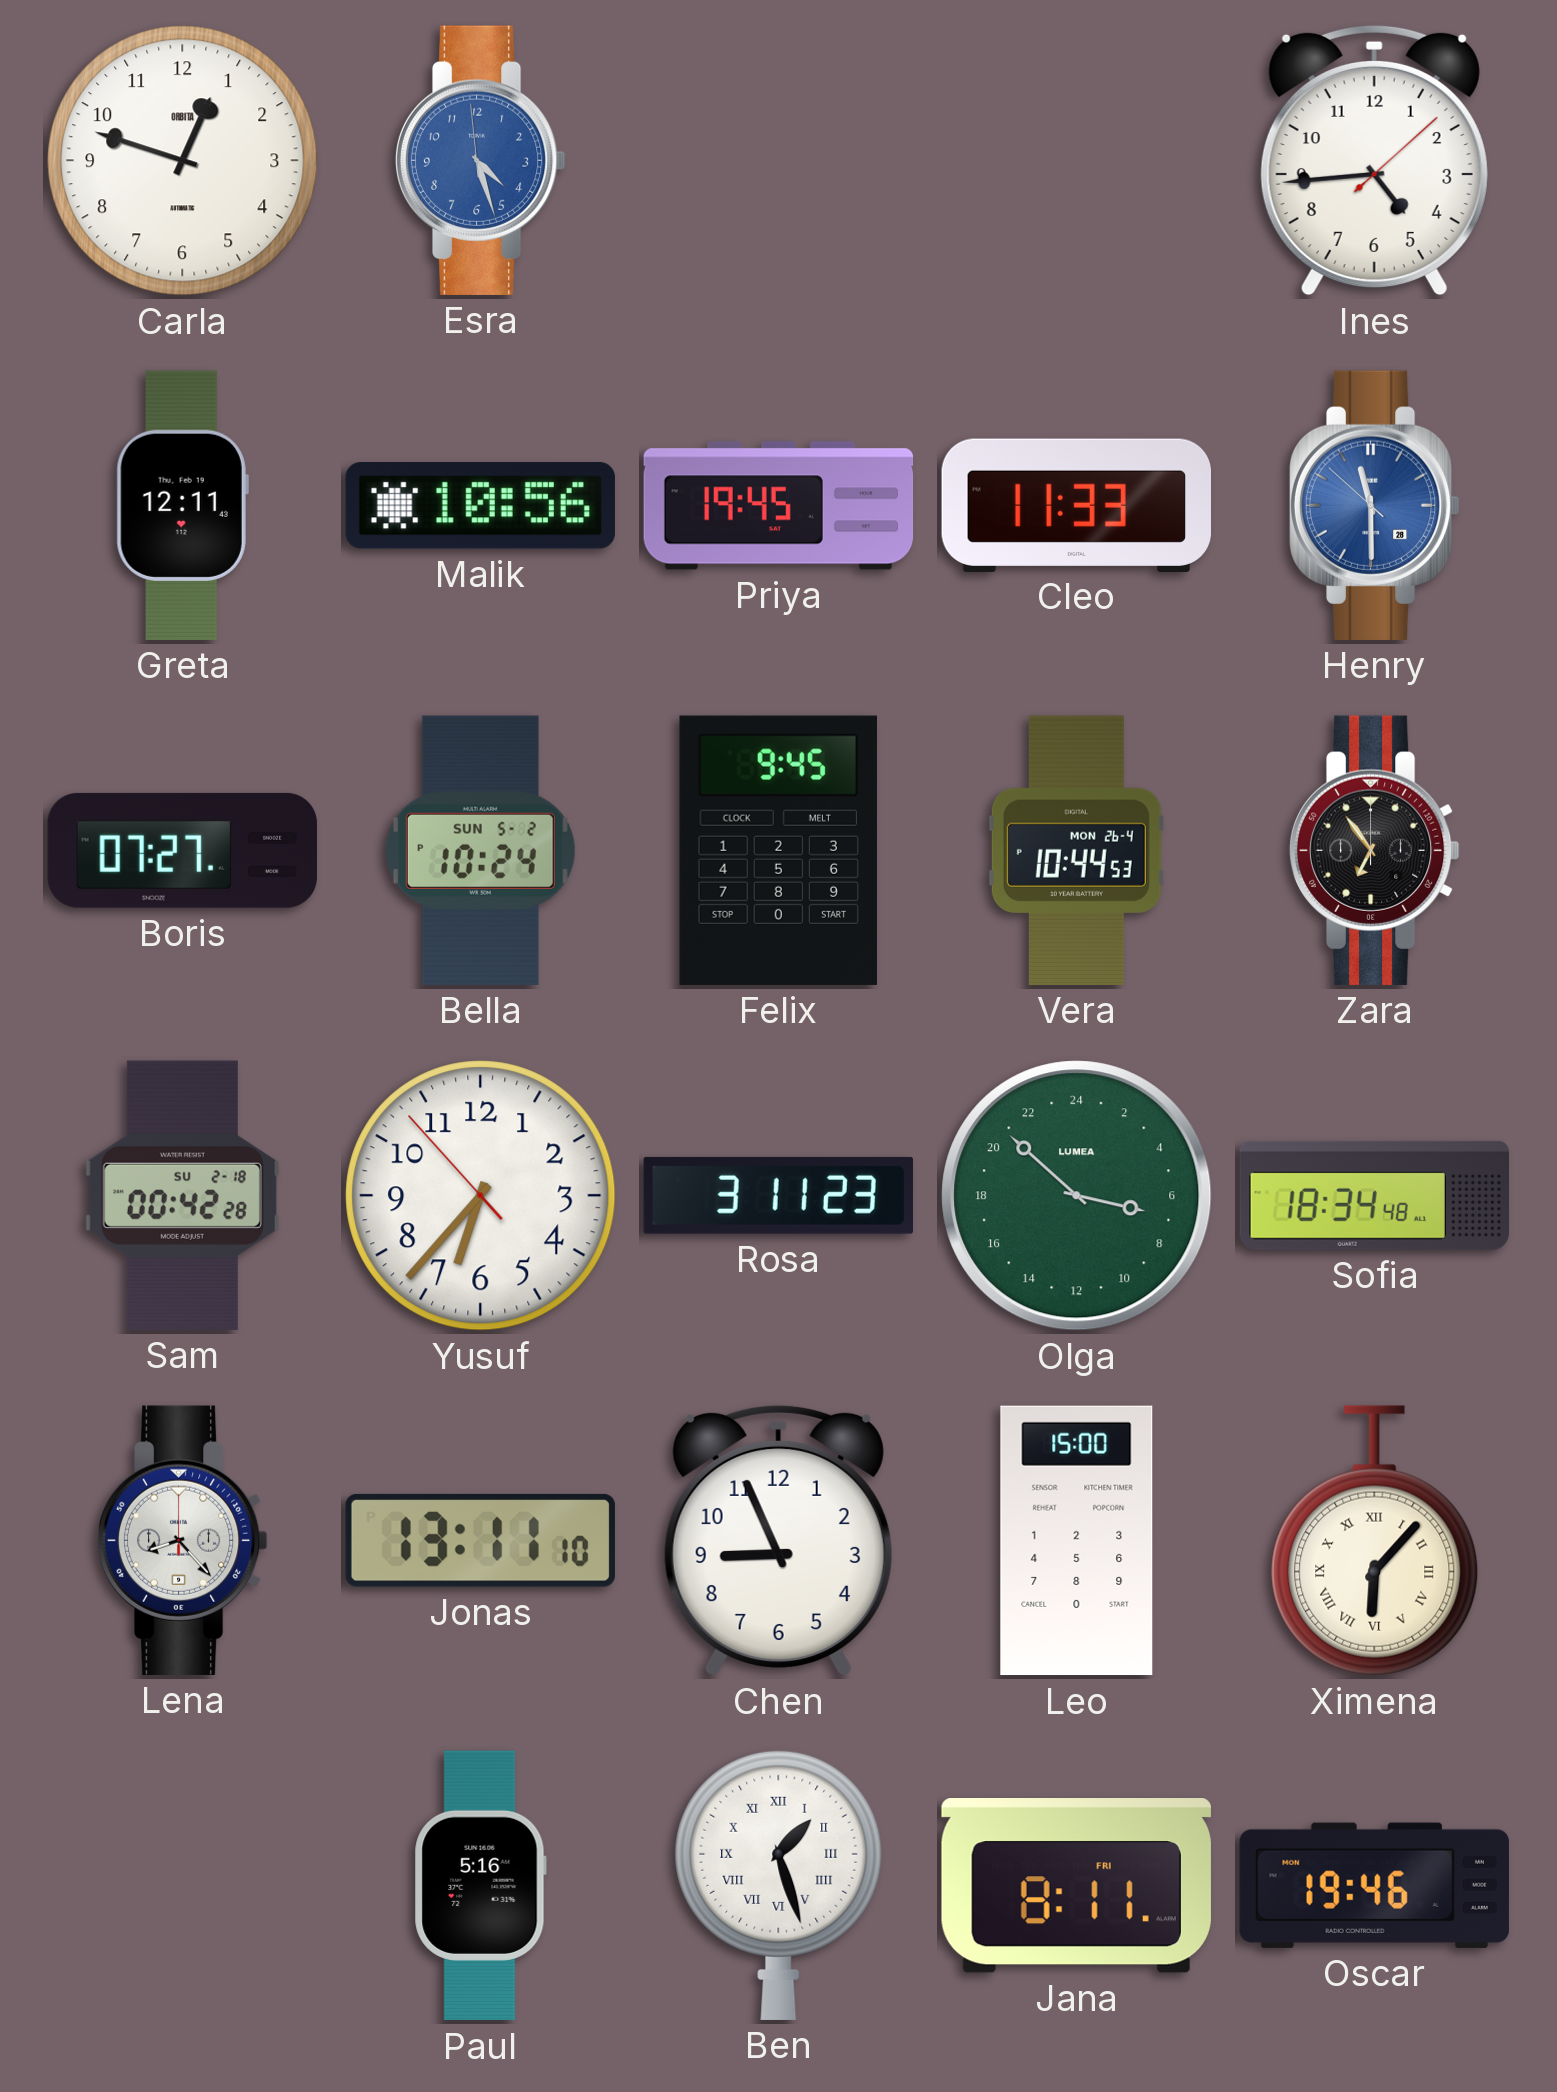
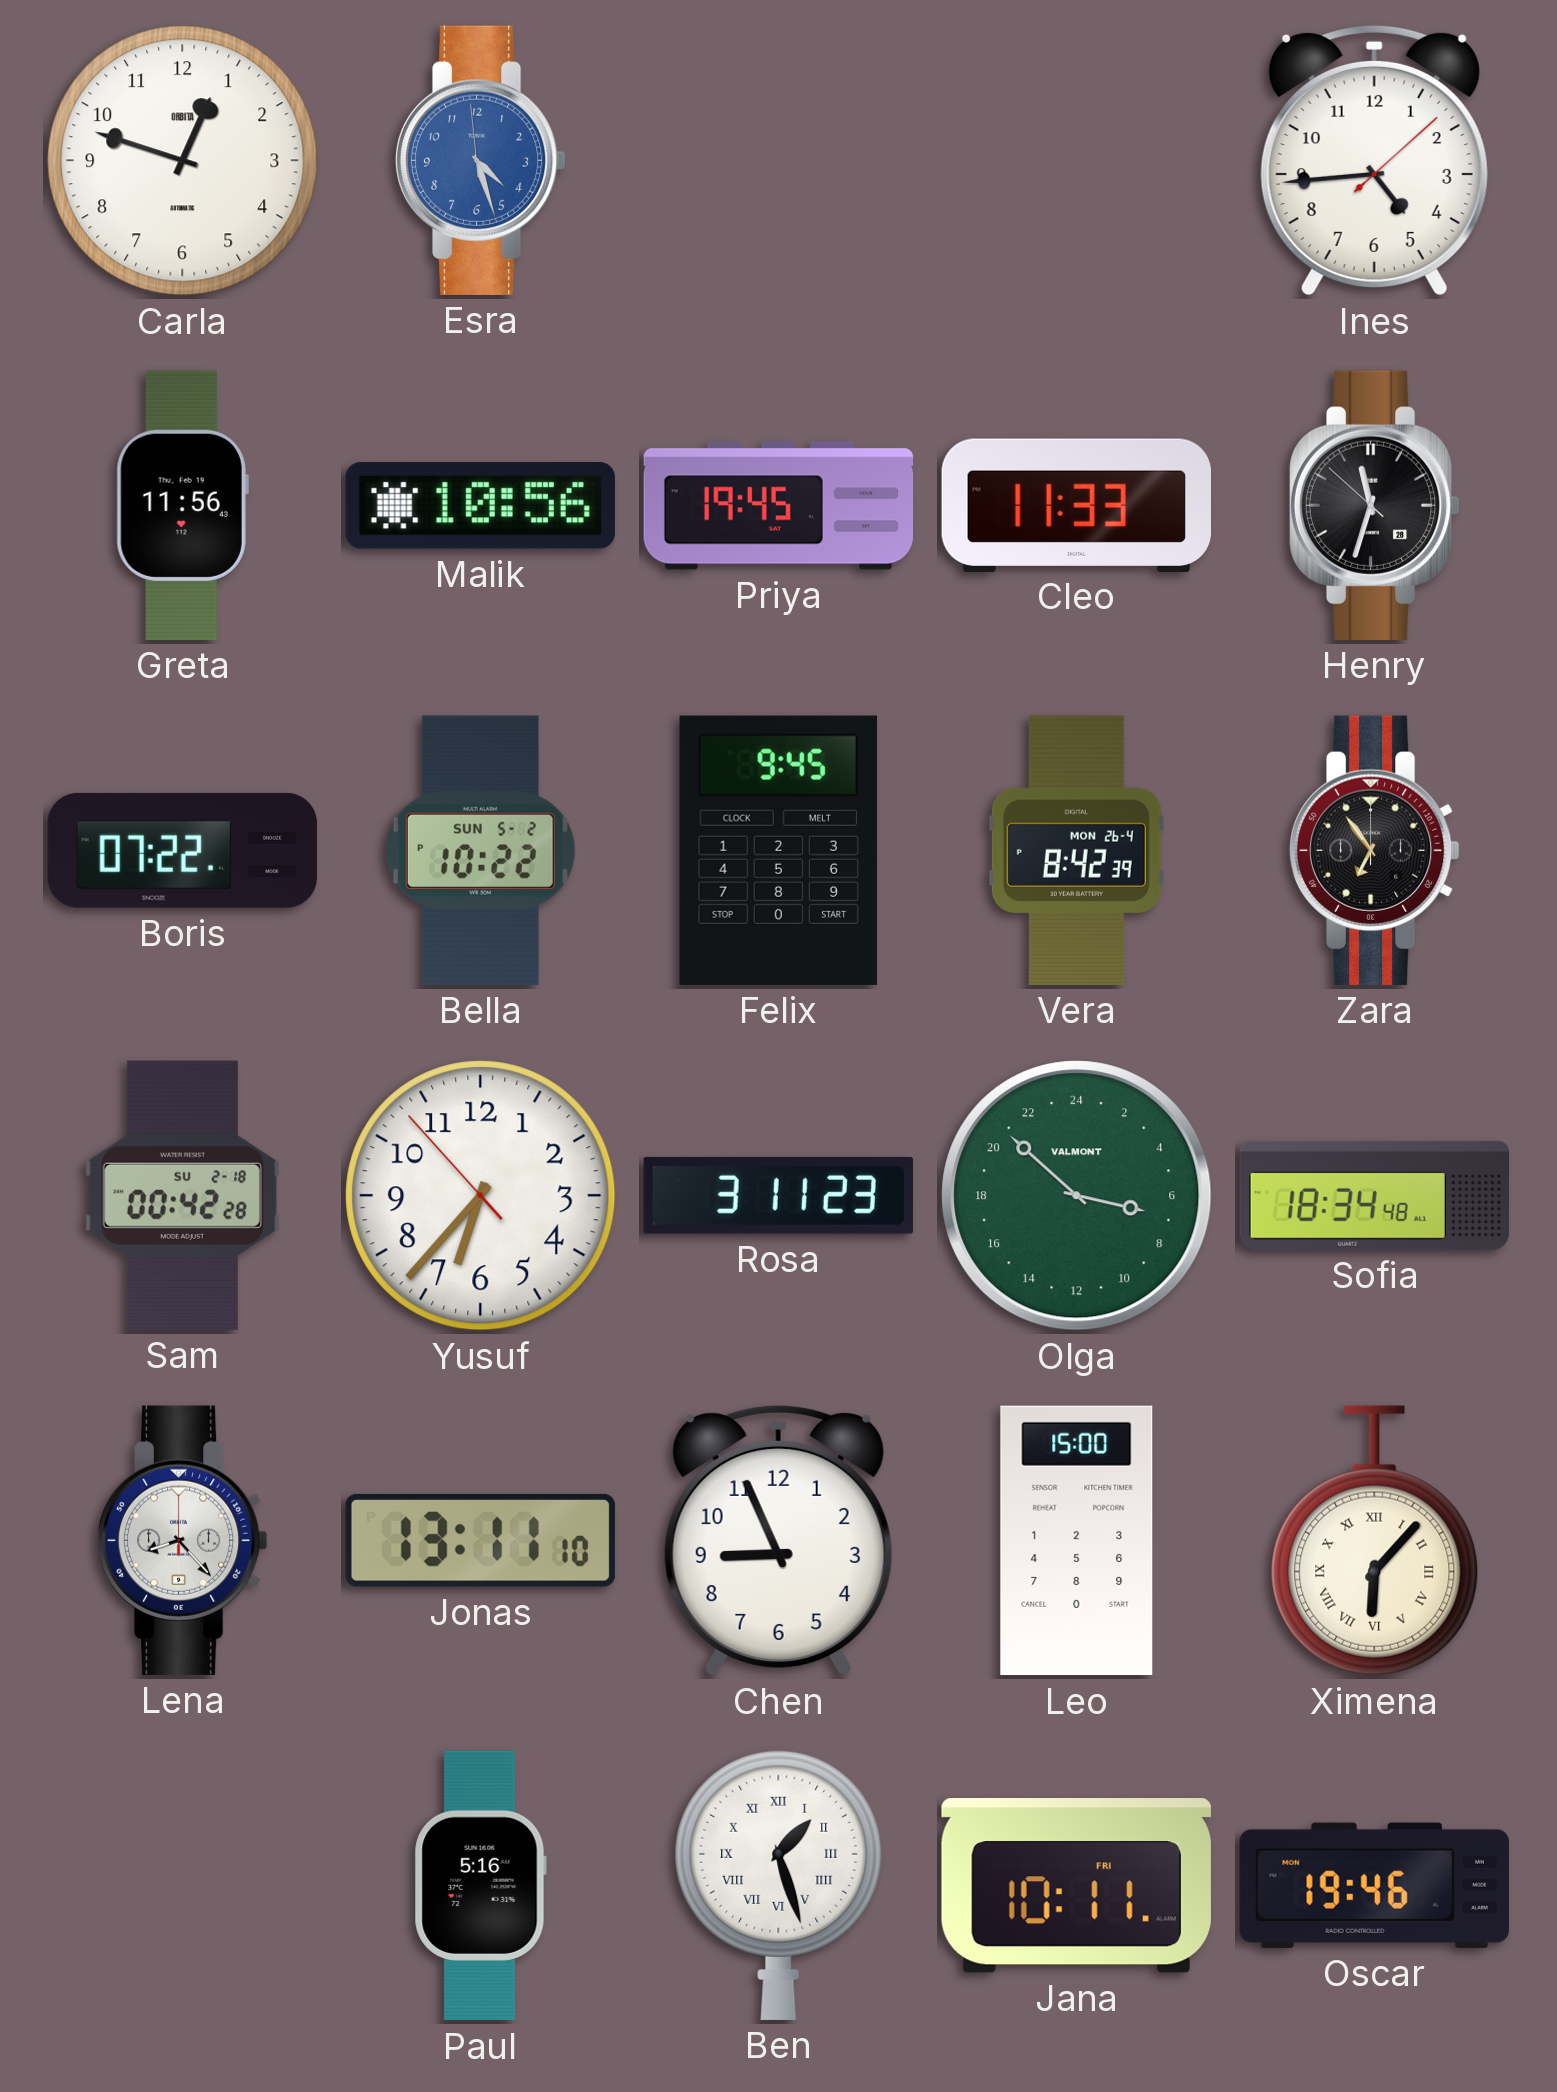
Greta: 12:11 -> 11:56
Henry: 11:29 -> 11:32
Henry dial: blue -> black
Boris: 07:27 -> 07:22
Bella: 10:24 -> 10:22
Vera: 10:44 -> 8:42
Olga brand: LUMEA -> VALMONT
Jana: 8:11 -> 10:11
